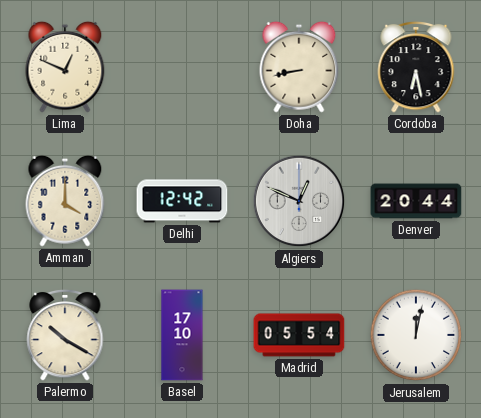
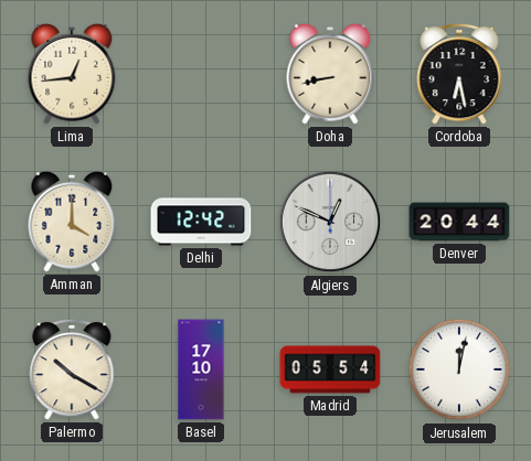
Lima: 12:49 -> 12:44
